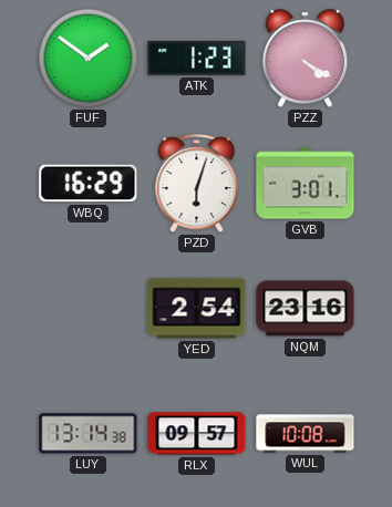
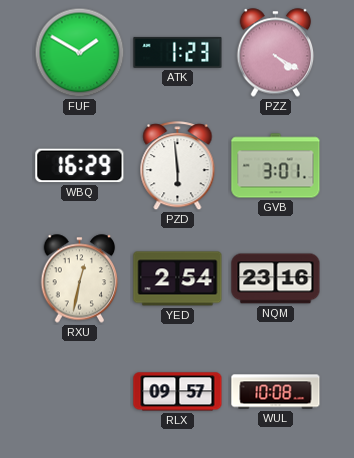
FUF: 1:51 -> 1:50
PZD: 6:03 -> 5:59
RXU: none -> 12:32
LUY: 13:14 -> none
